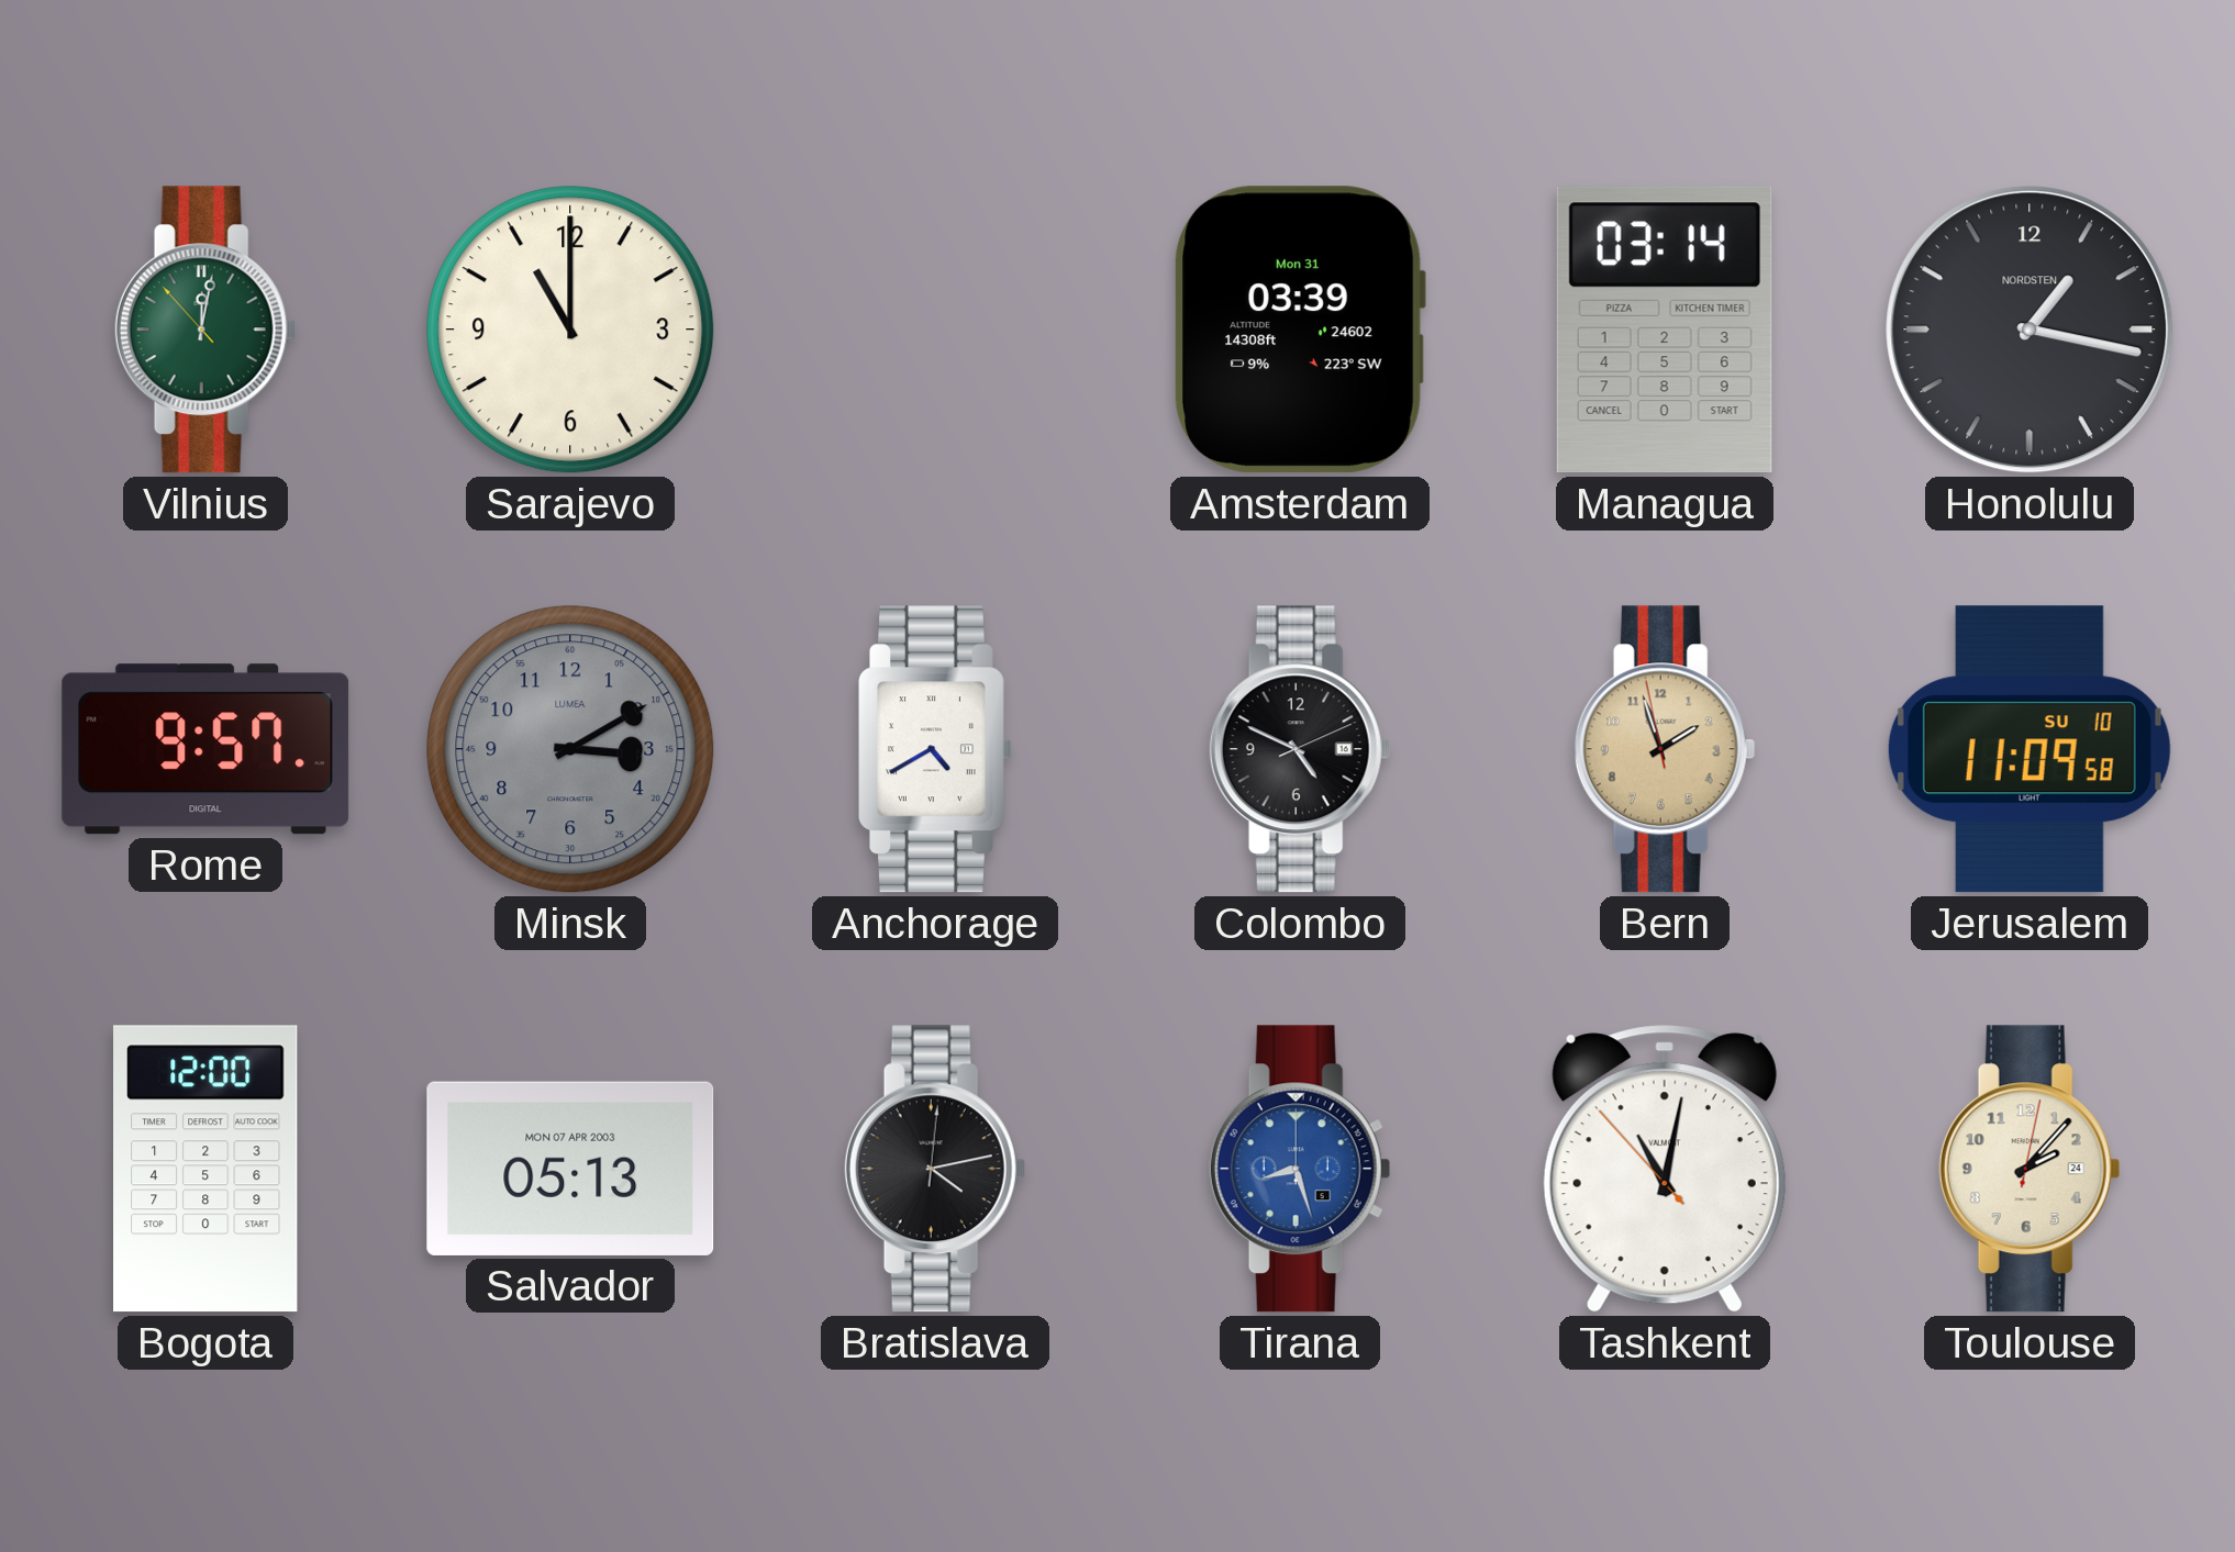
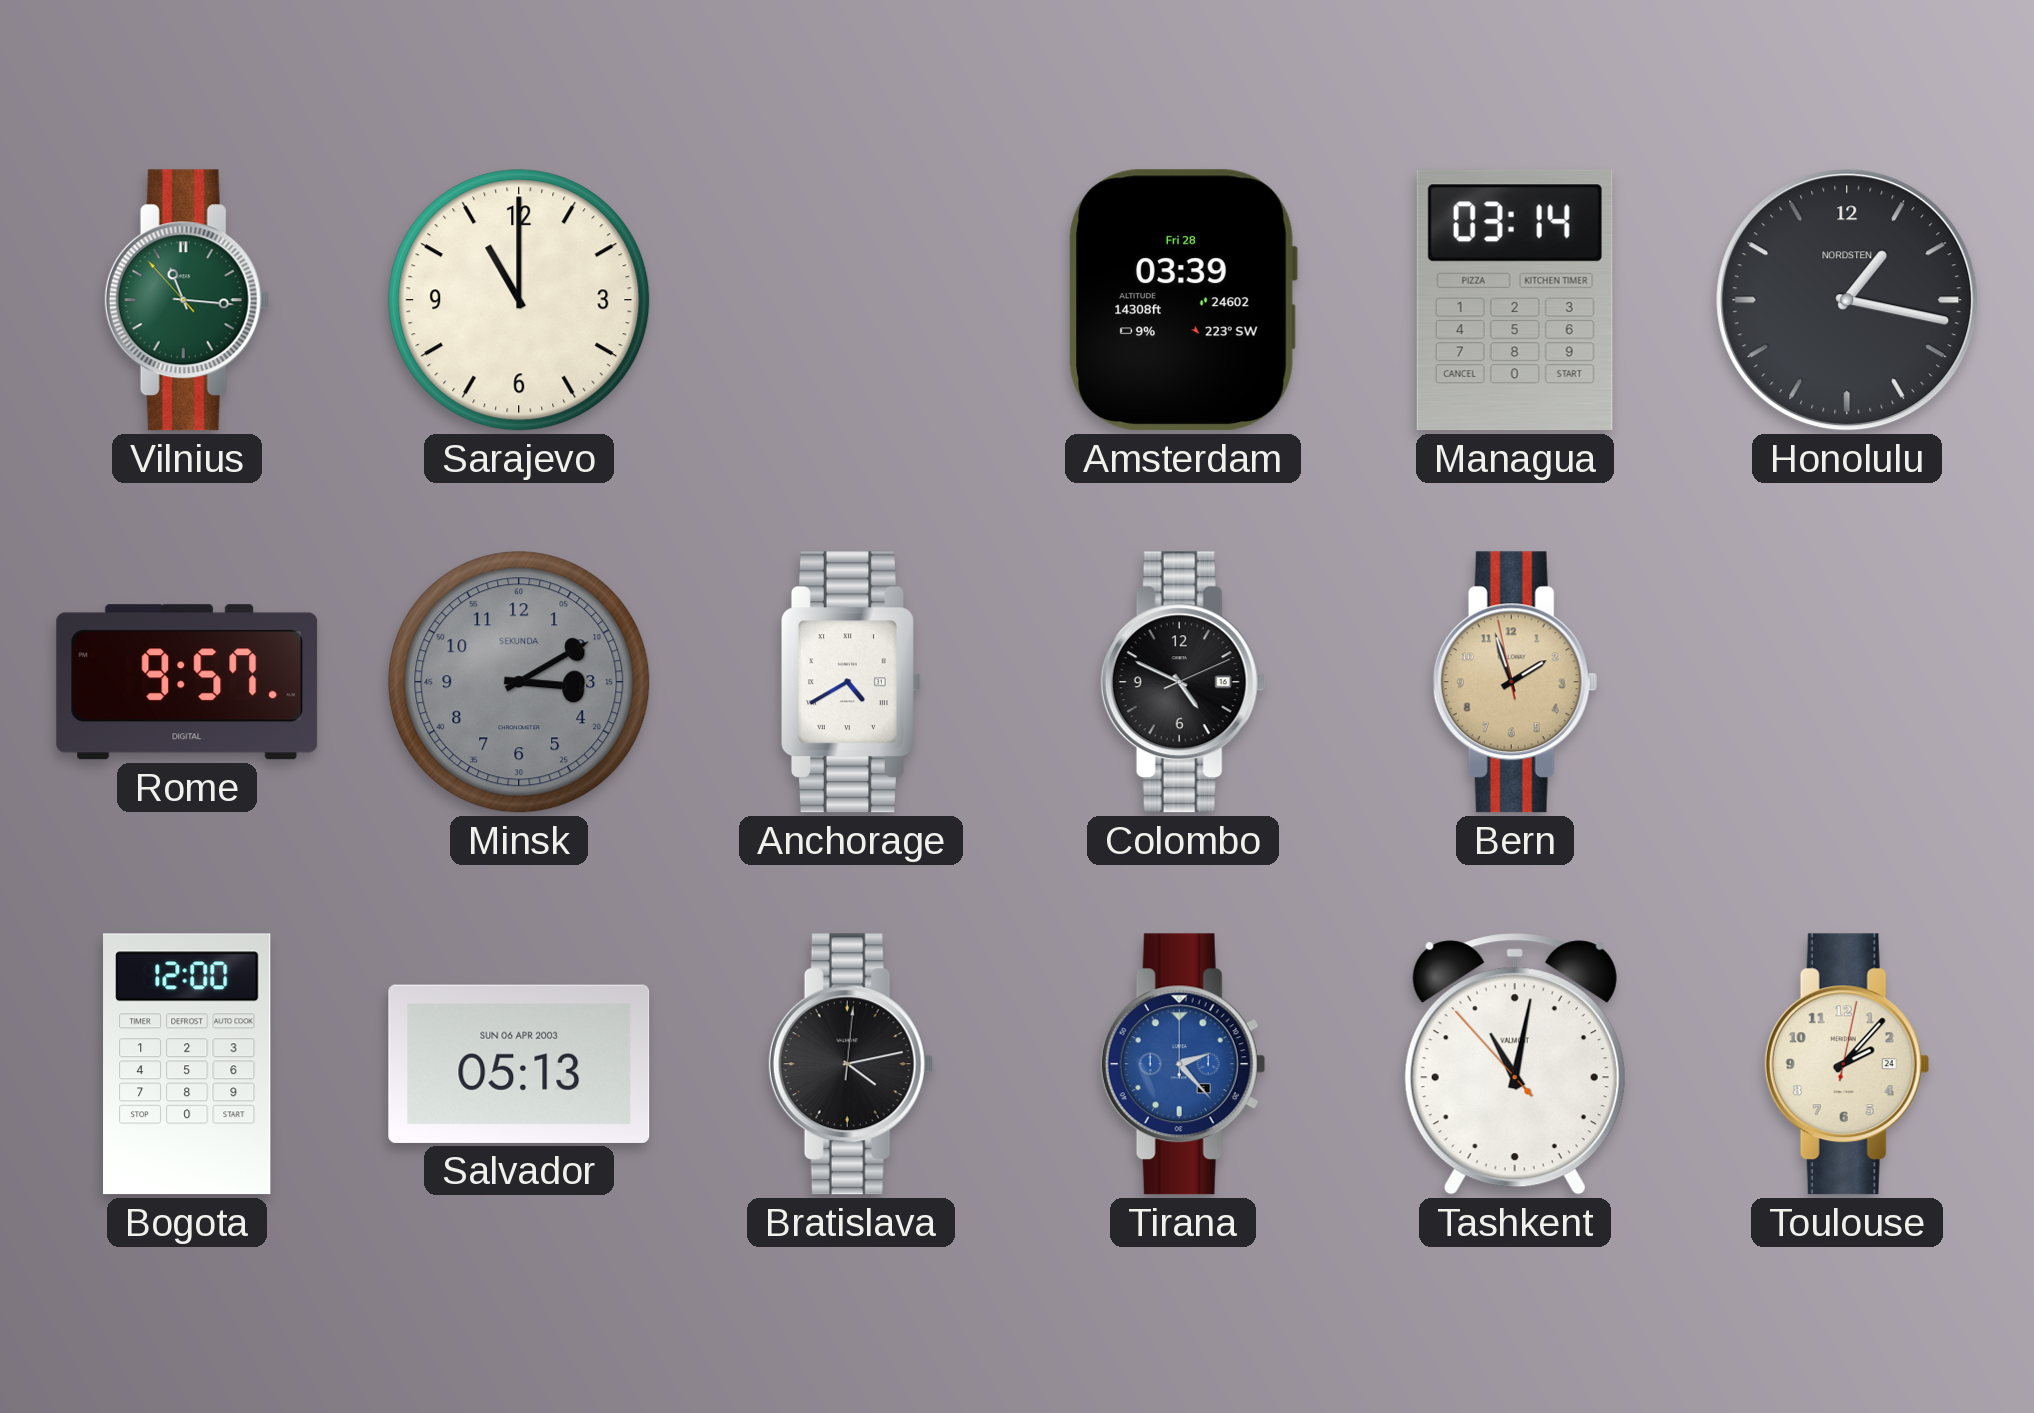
Vilnius: 12:01 -> 11:15
Amsterdam date: Mon 31 -> Fri 28
Minsk brand: LUMEA -> SEKUNDA
Jerusalem: 11:09 -> none
Salvador date: MON 07 APR 2003 -> SUN 06 APR 2003
Tirana: 8:27 -> 2:23
